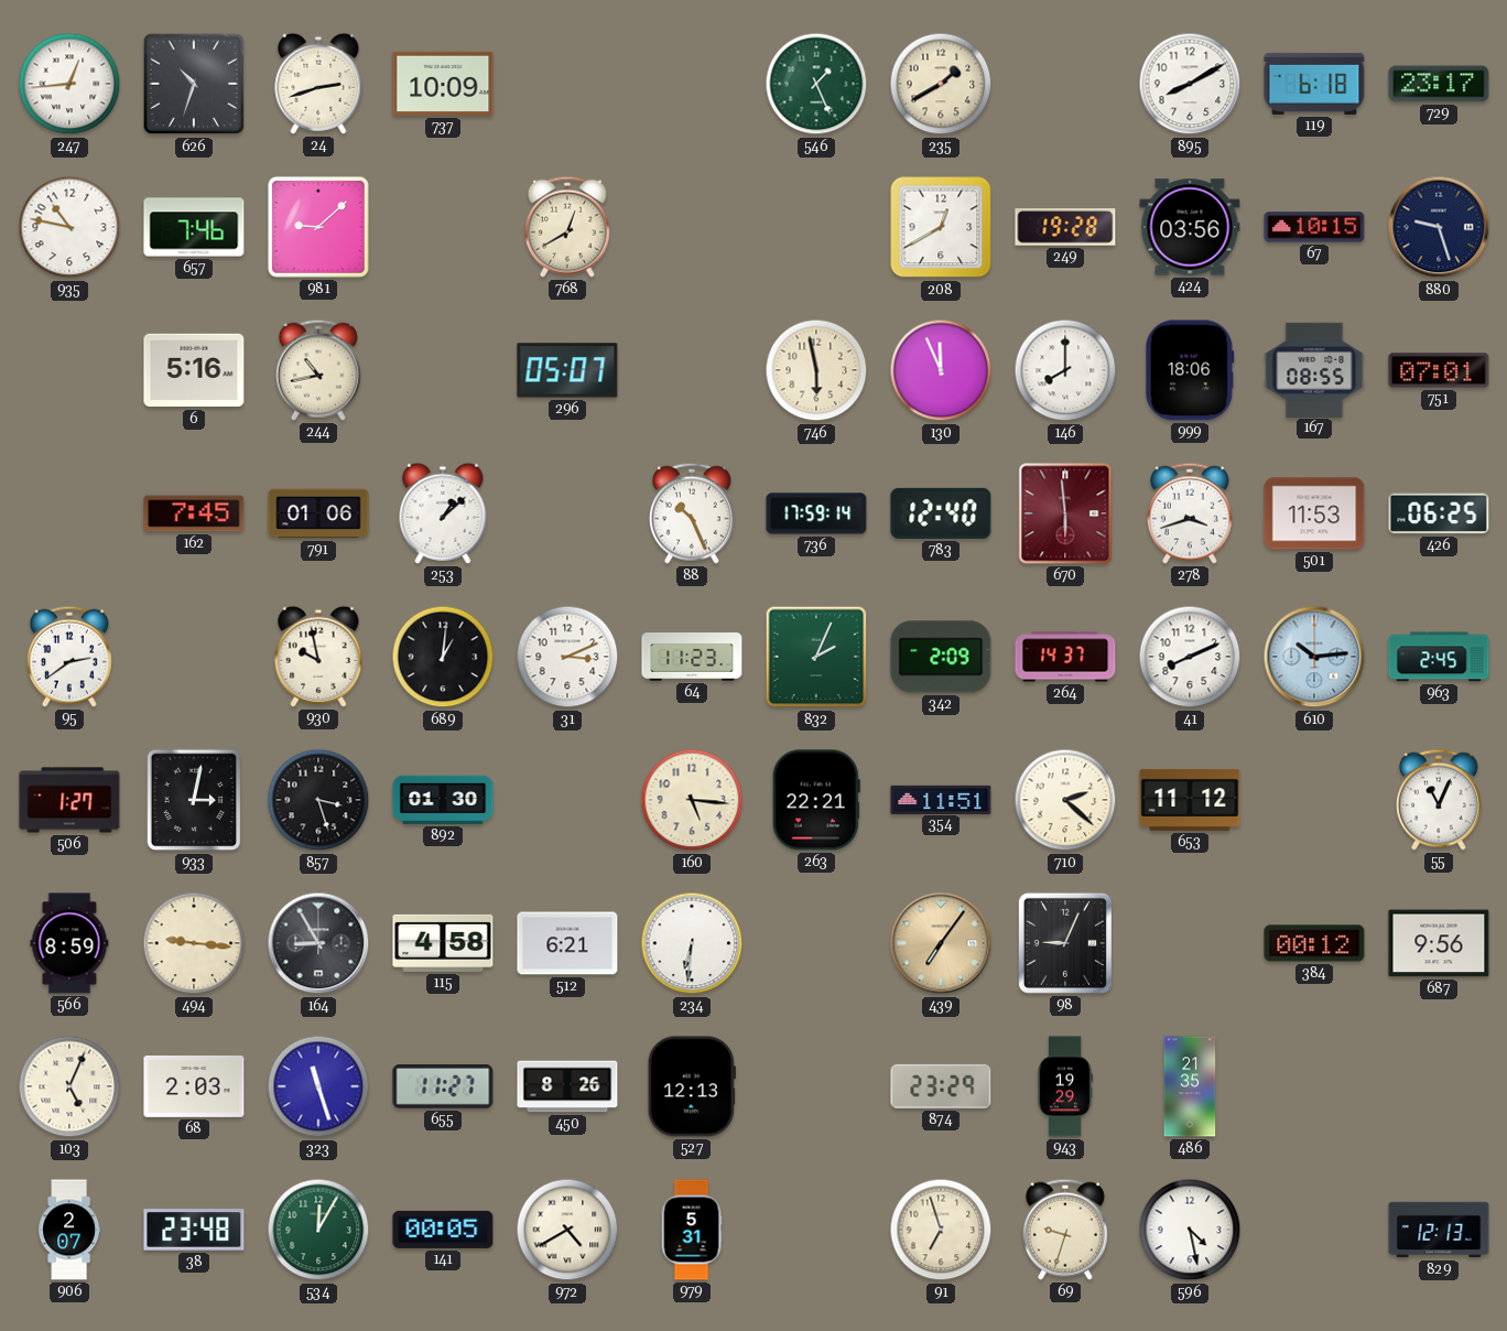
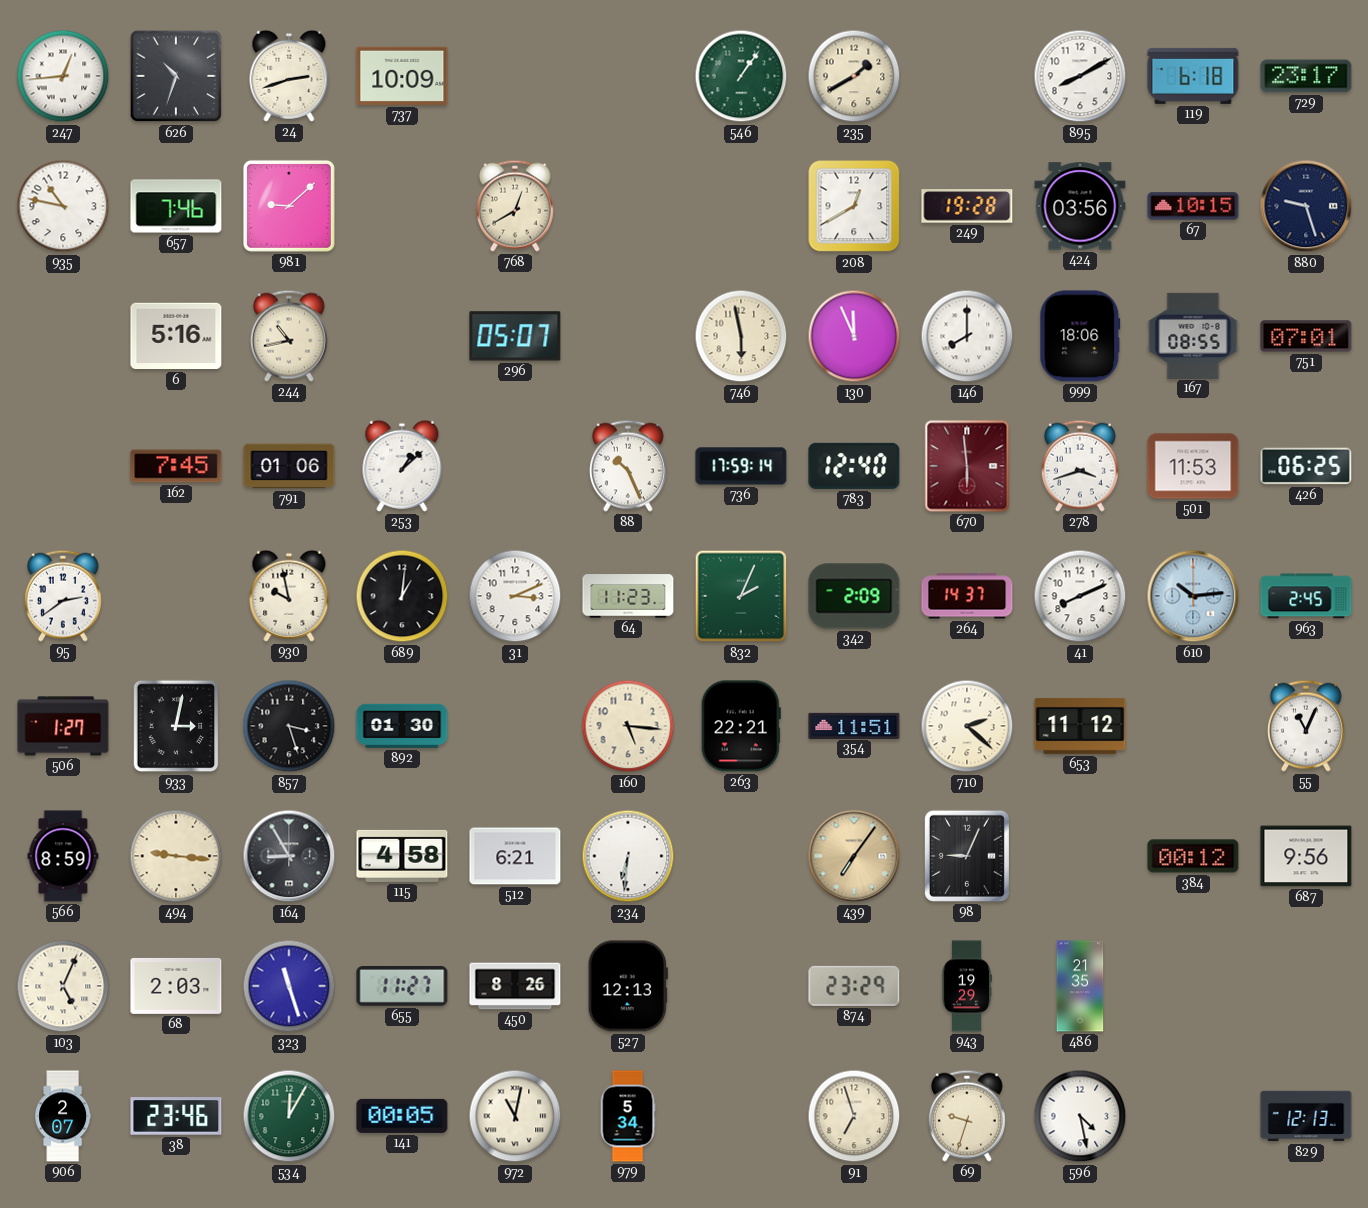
546: 1:26 -> 1:06
38: 23:48 -> 23:46
972: 4:40 -> 11:02
979: 5:31 -> 5:34
